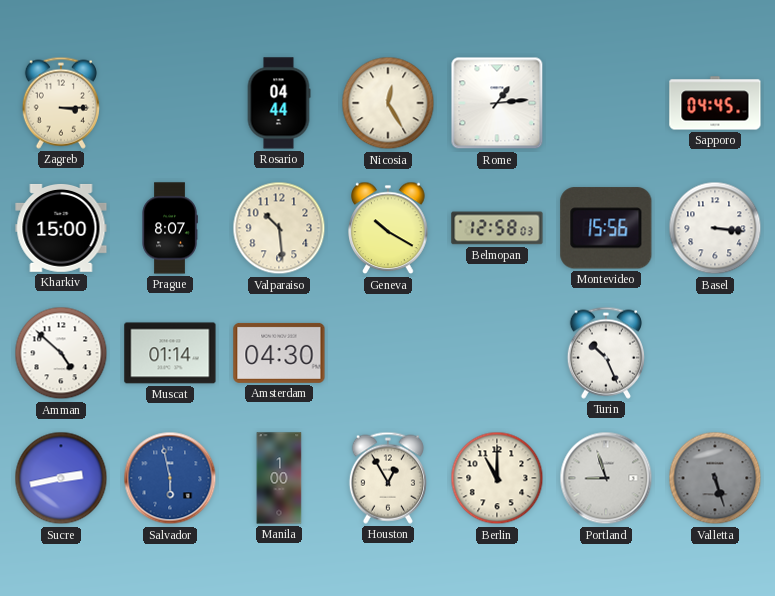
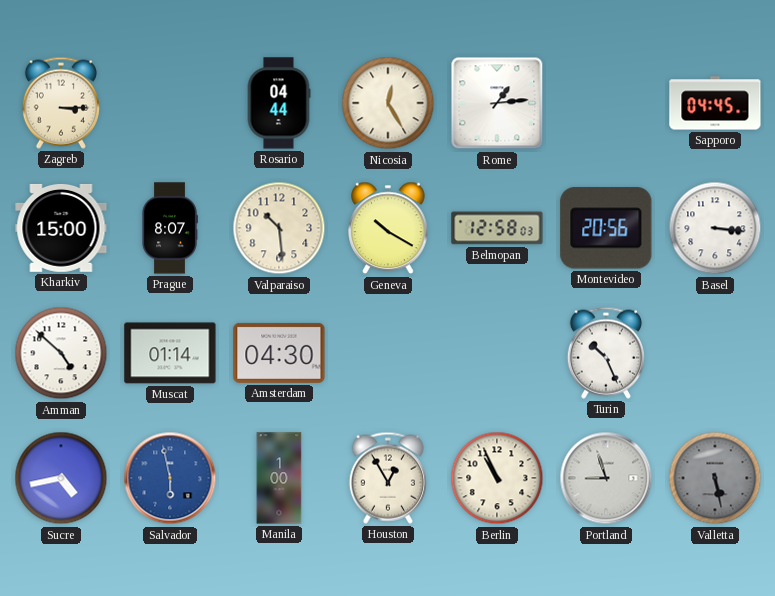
Montevideo: 15:56 -> 20:56
Sucre: 2:43 -> 4:43
Berlin: 11:00 -> 10:56
Valletta: 5:27 -> 5:28
